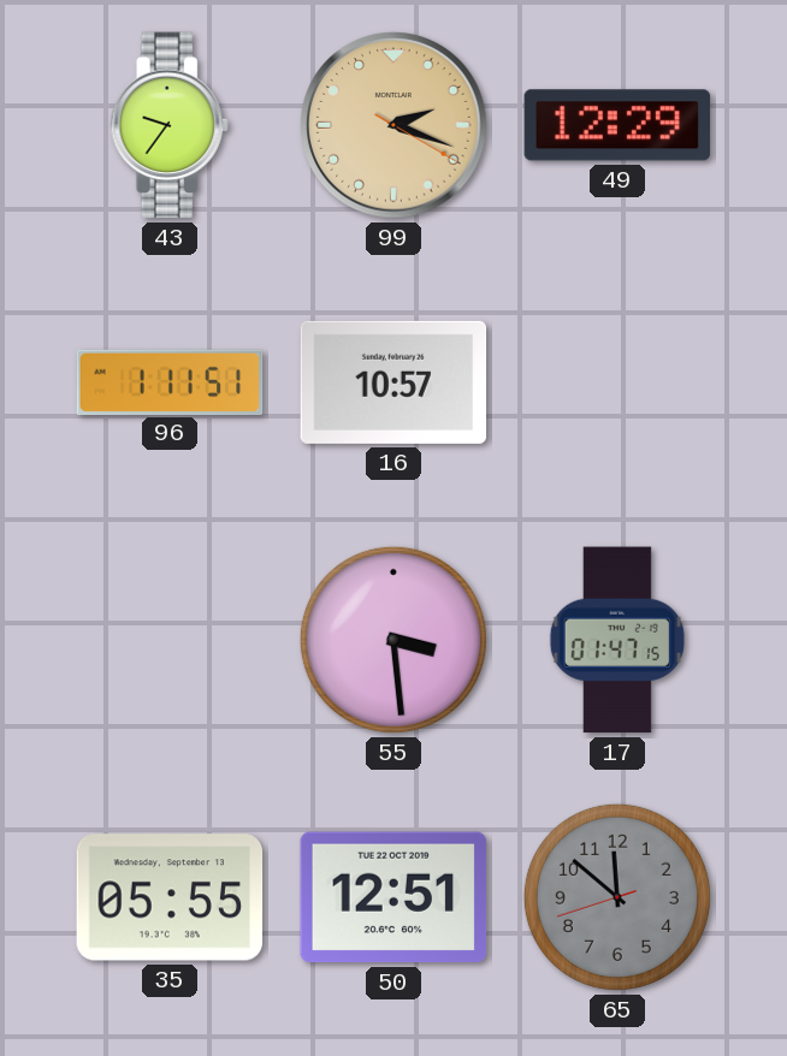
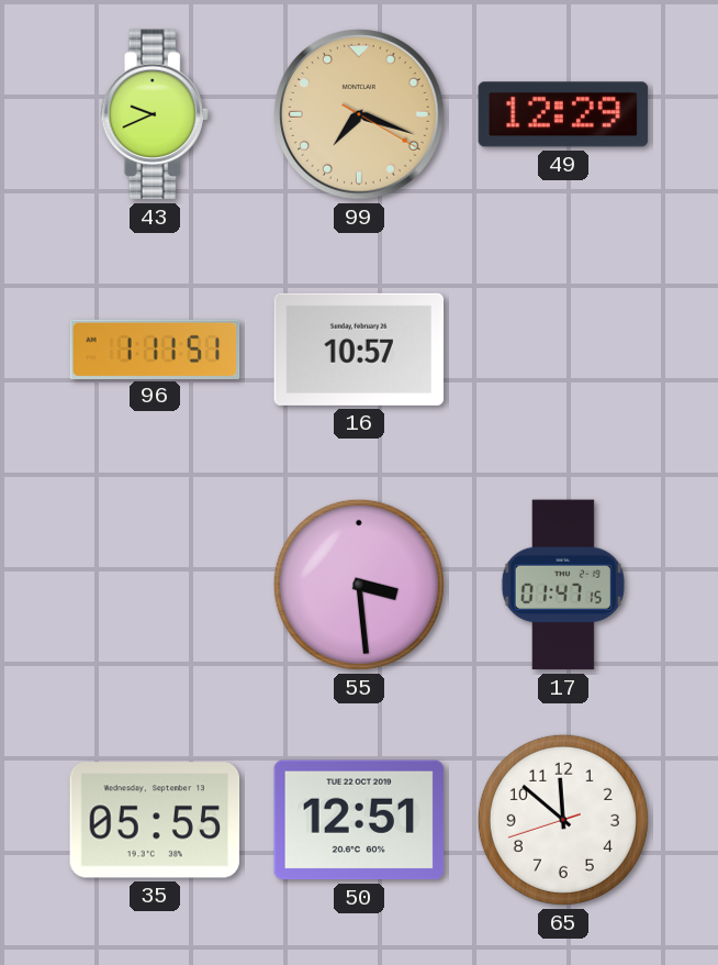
43: 9:36 -> 9:41
99: 2:18 -> 7:18
65 dial: grey -> white
